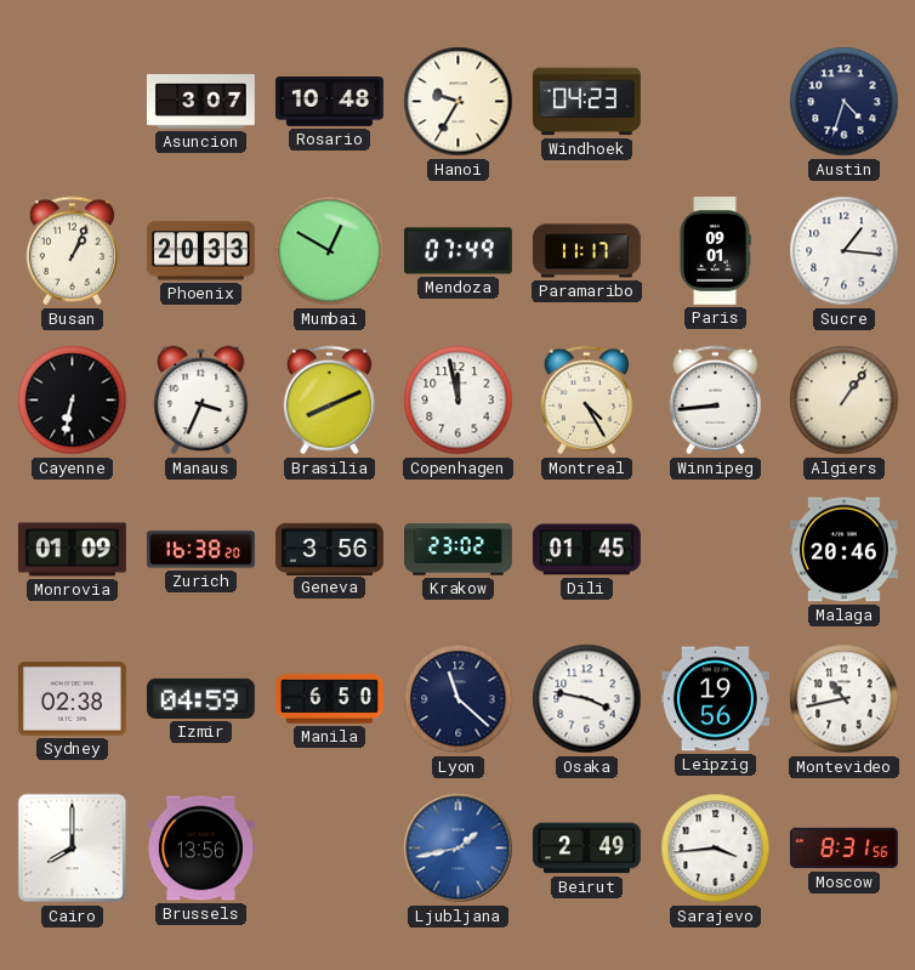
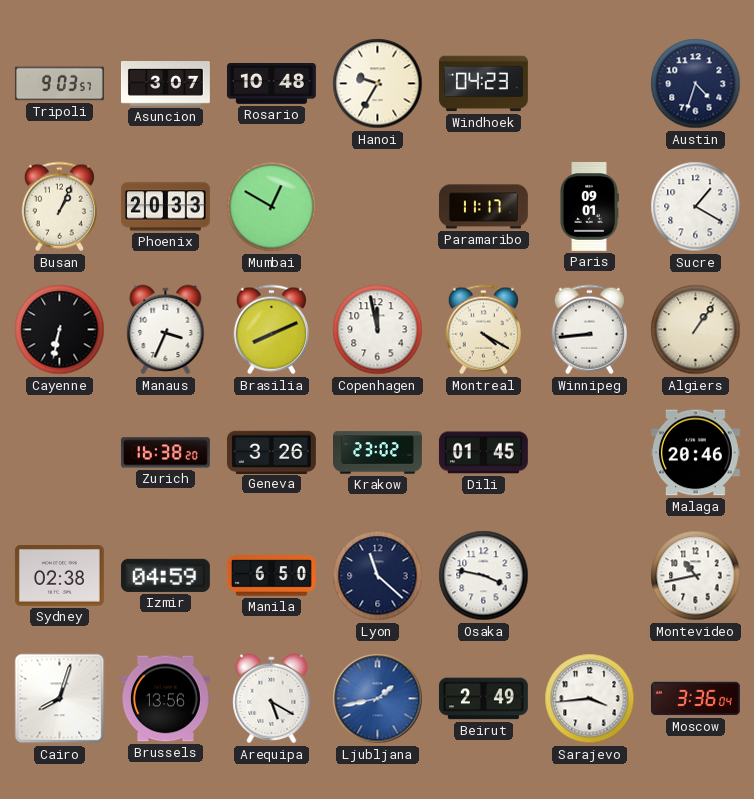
Tripoli: none -> 9:03
Mendoza: 07:49 -> none
Sucre: 1:16 -> 1:20
Montreal: 4:25 -> 4:20
Monrovia: 01:09 -> none
Geneva: 3:56 -> 3:26
Leipzig: 19:56 -> none
Cairo: 8:00 -> 8:03
Arequipa: none -> 5:20
Moscow: 8:31 -> 3:36
